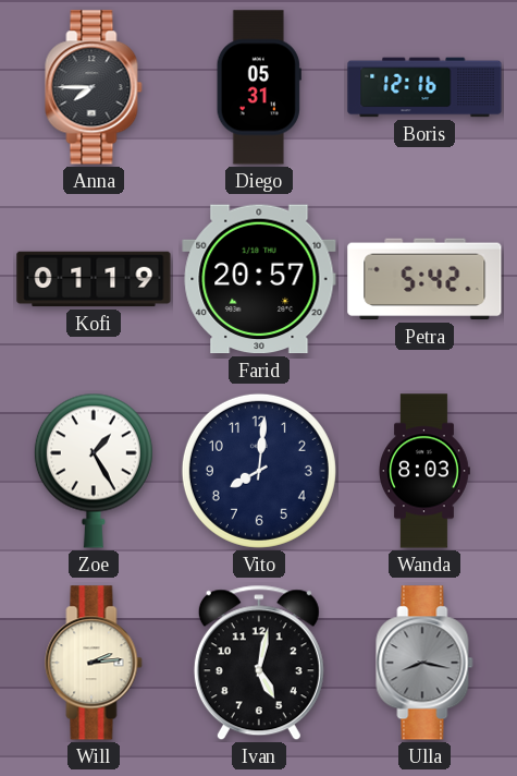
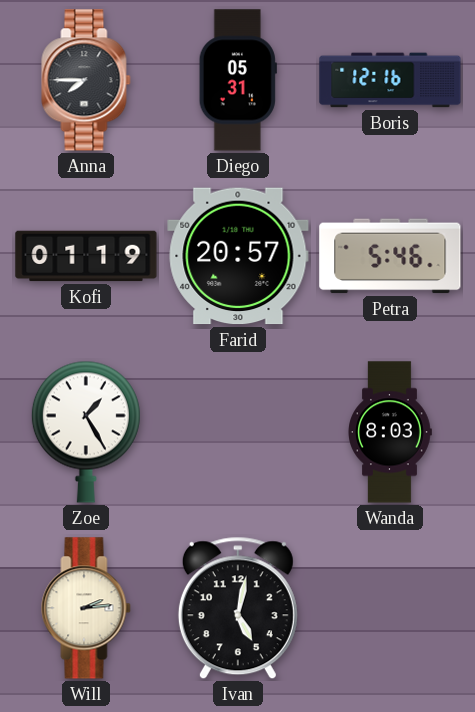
Petra: 5:42 -> 5:46
Vito: 8:01 -> none
Ulla: 8:17 -> none
